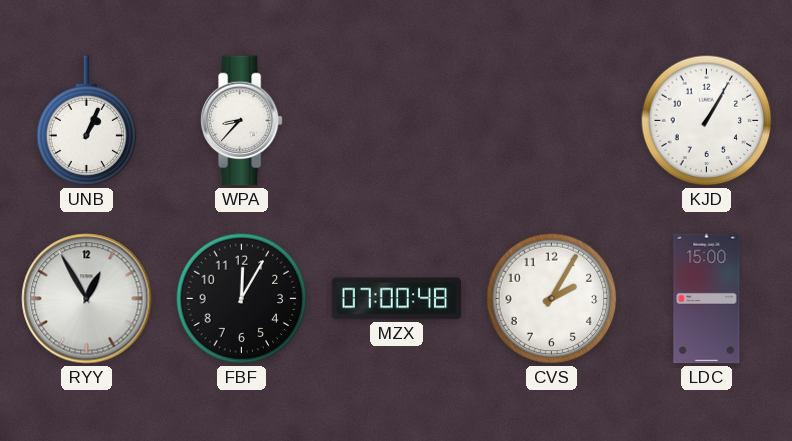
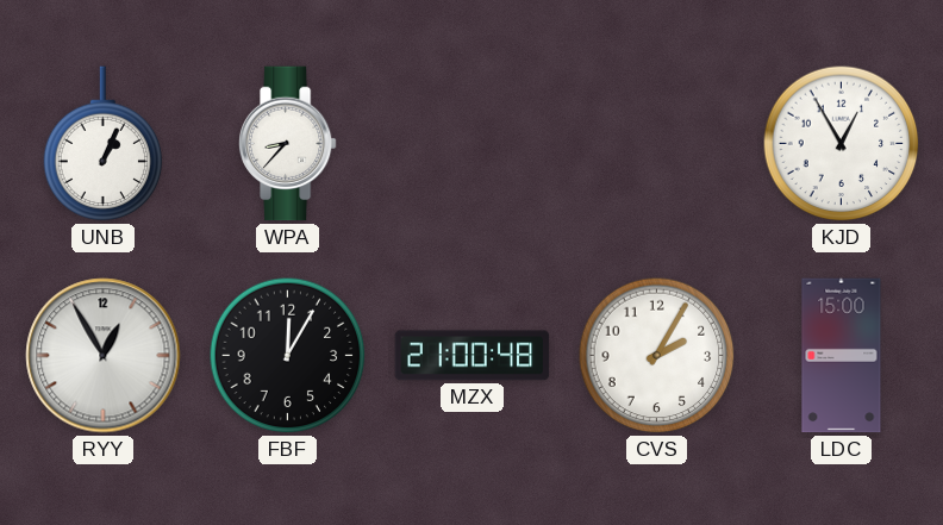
KJD: 1:05 -> 12:55
MZX: 07:00 -> 21:00
